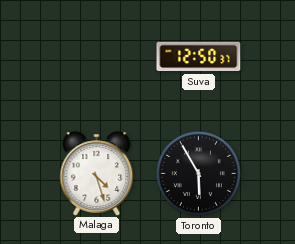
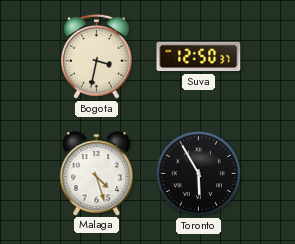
Bogota: none -> 3:32
